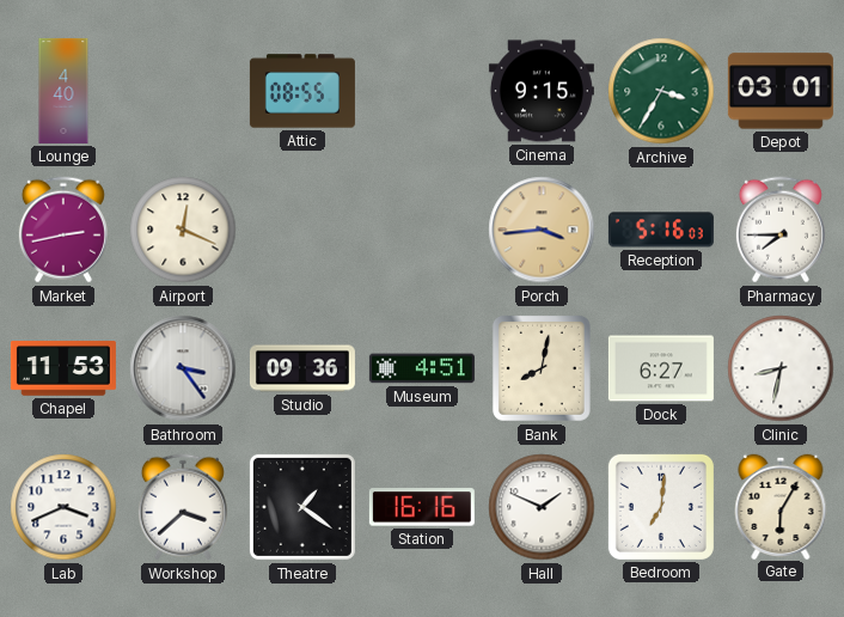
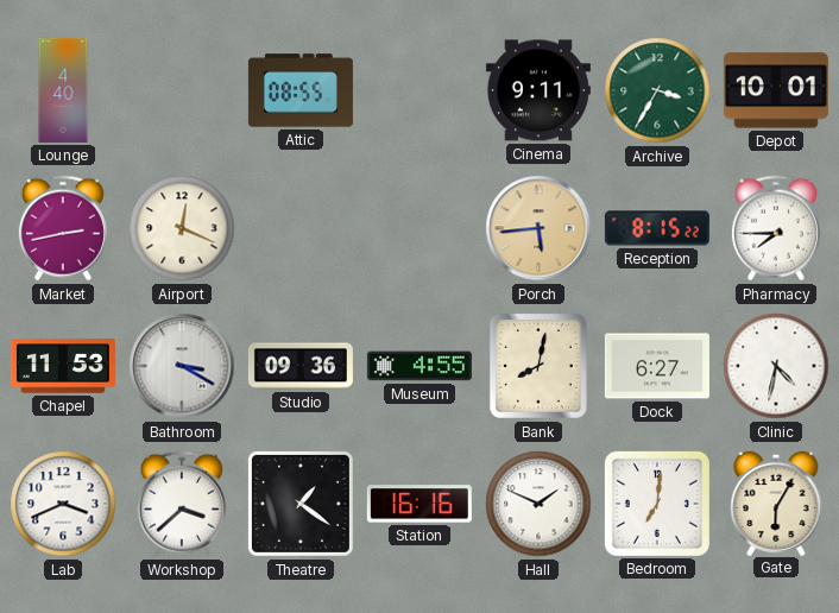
Cinema: 9:15 -> 9:11
Depot: 03:01 -> 10:01
Porch: 3:44 -> 5:44
Reception: 5:16 -> 8:15
Bathroom: 3:24 -> 3:20
Museum: 4:51 -> 4:55
Clinic: 8:32 -> 4:32
